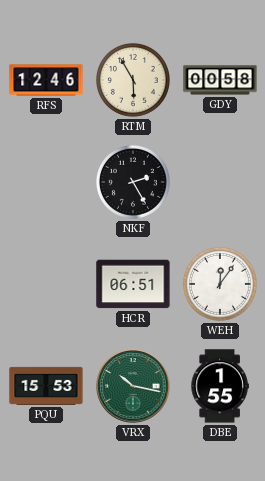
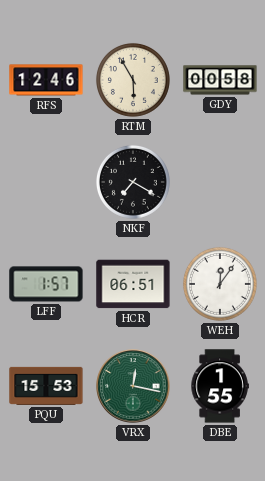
NKF: 2:25 -> 7:20
LFF: none -> 1:57
VRX: 10:17 -> 12:17
